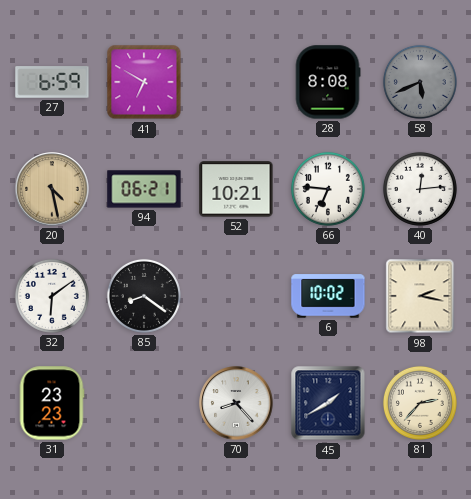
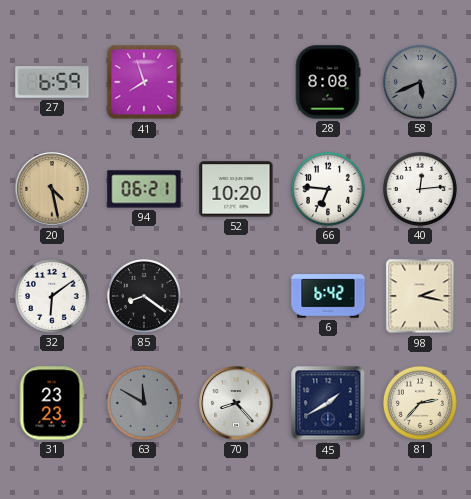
41: 6:50 -> 7:57
52: 10:21 -> 10:20
6: 10:02 -> 6:42
63: none -> 11:50
